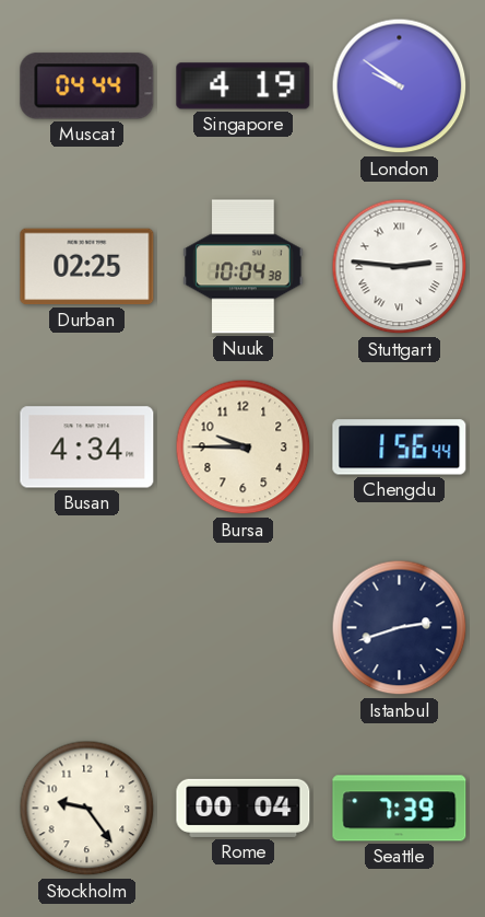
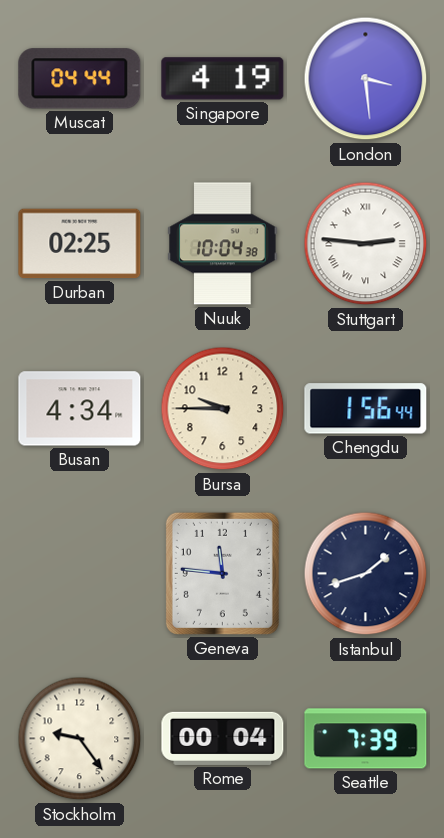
London: 9:51 -> 3:29
Geneva: none -> 11:46
Istanbul: 2:42 -> 1:42
